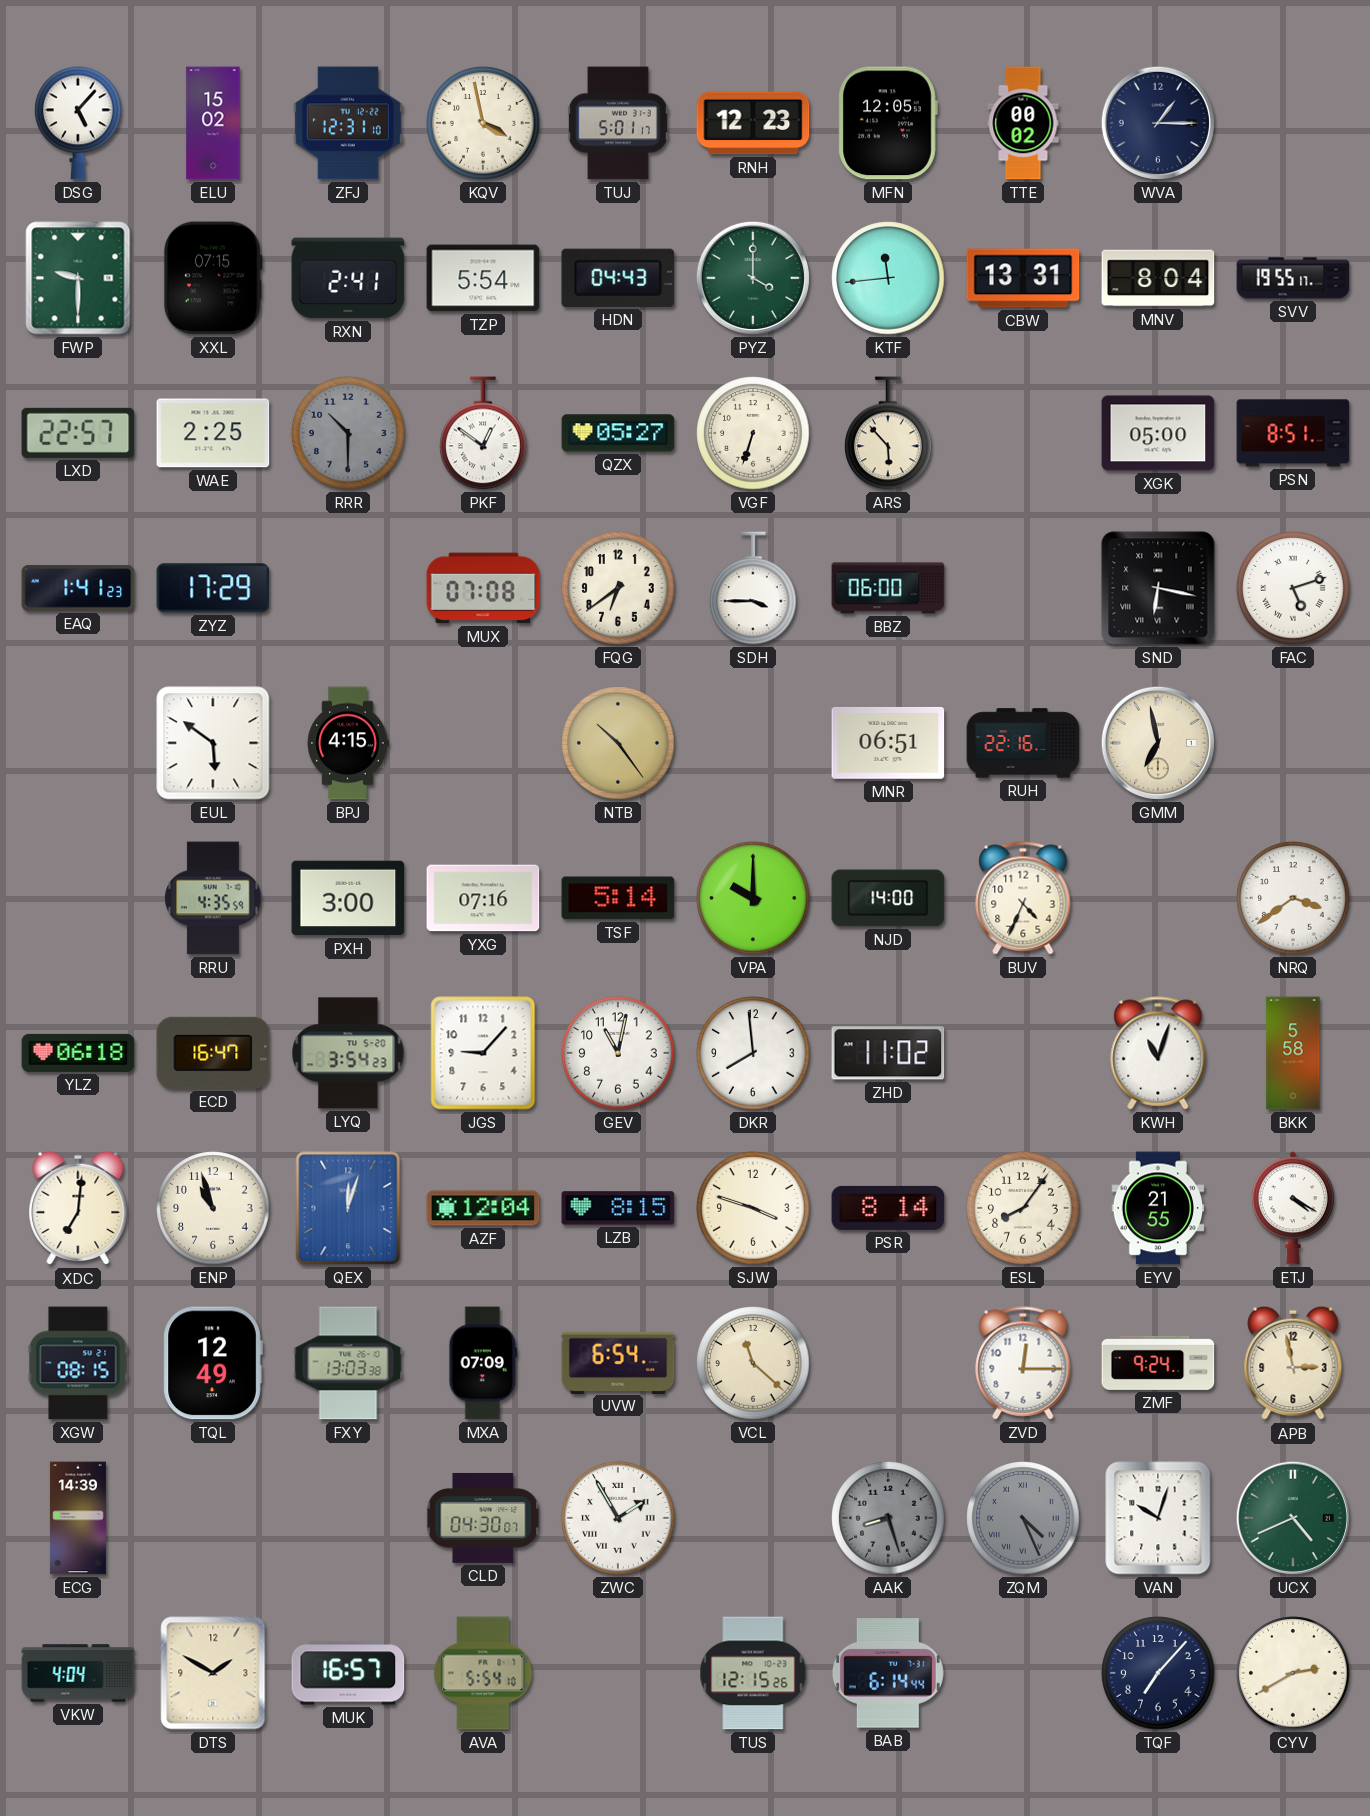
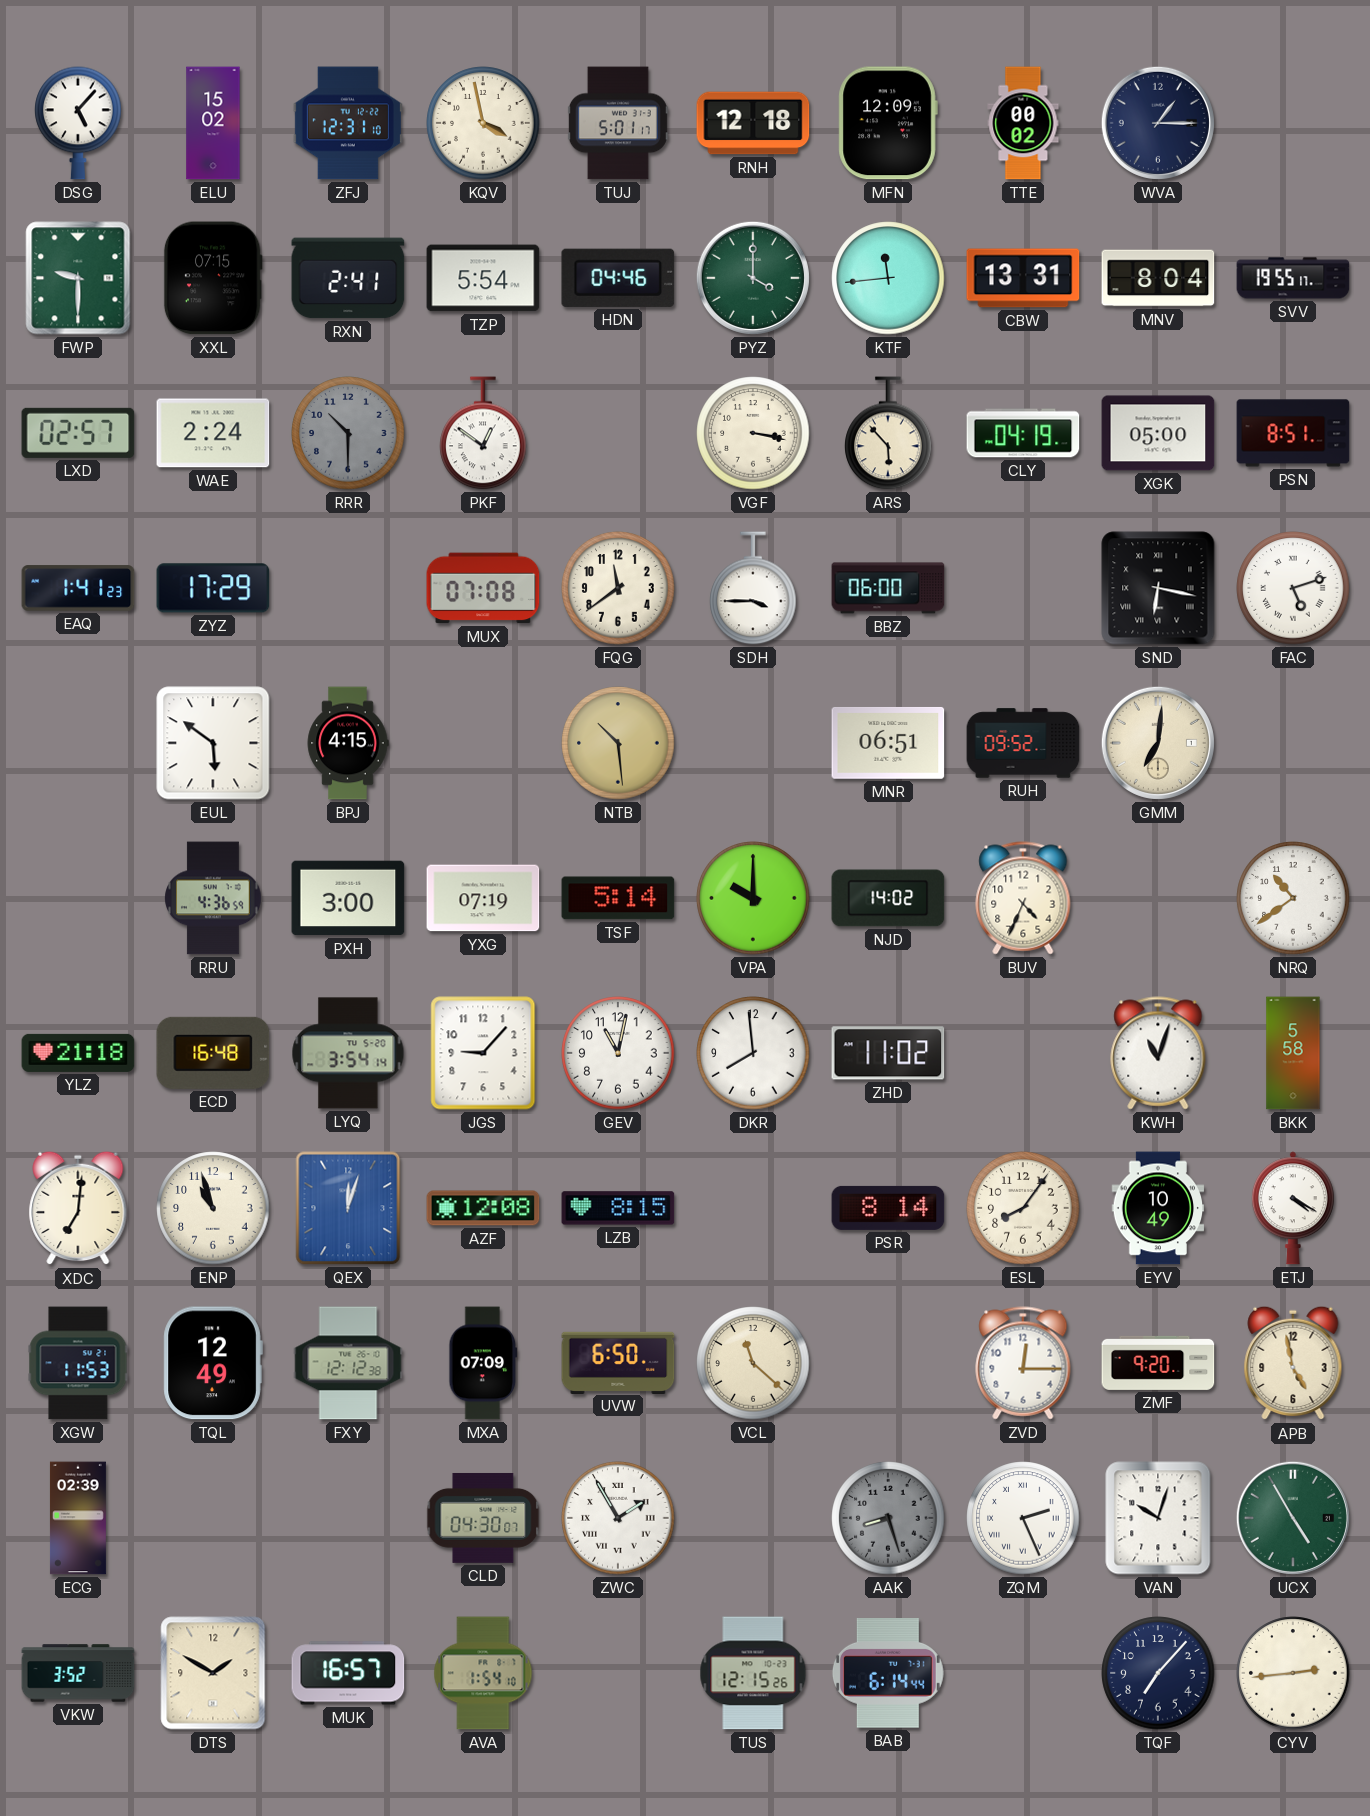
RNH: 12:23 -> 12:18
MFN: 12:05 -> 12:09
HDN: 04:43 -> 04:46
LXD: 22:57 -> 02:57
WAE: 2:25 -> 2:24
QZX: 05:27 -> none
VGF: 6:33 -> 3:17
CLY: none -> 04:19
FQG: 6:39 -> 11:39
NTB: 10:24 -> 10:29
RUH: 22:16 -> 09:52
GMM: 6:58 -> 7:01
RRU: 4:35 -> 4:36
YXG: 07:16 -> 07:19
NJD: 14:00 -> 14:02
NRQ: 3:39 -> 10:39
YLZ: 06:18 -> 21:18
ECD: 16:47 -> 16:48
LYQ: 3:54:23 -> 3:54:14
AZF: 12:04 -> 12:08
SJW: 3:48 -> none
EYV: 21:55 -> 10:49
XGW: 08:15 -> 11:53
FXY: 13:03 -> 12:12
UVW: 6:54 -> 6:50
ZMF: 9:24 -> 9:20
APB: 2:58 -> 4:58
ECG: 14:39 -> 02:39
ZQM: 4:26 -> 2:26
ZQM dial: grey -> white
UCX: 4:41 -> 4:55
VKW: 4:04 -> 3:52
AVA: 5:54 -> 1:54
CYV: 2:40 -> 2:44
